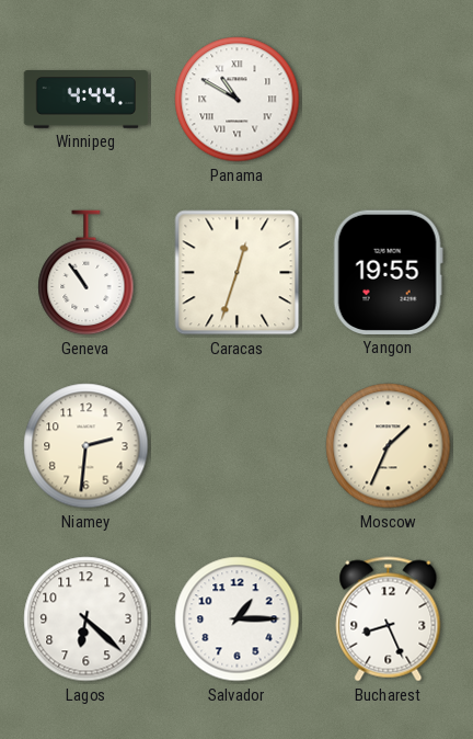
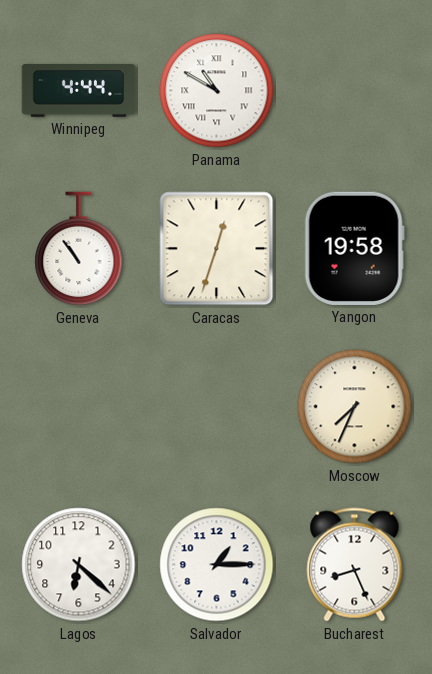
Yangon: 19:55 -> 19:58
Niamey: 2:31 -> none
Moscow: 1:34 -> 7:34
